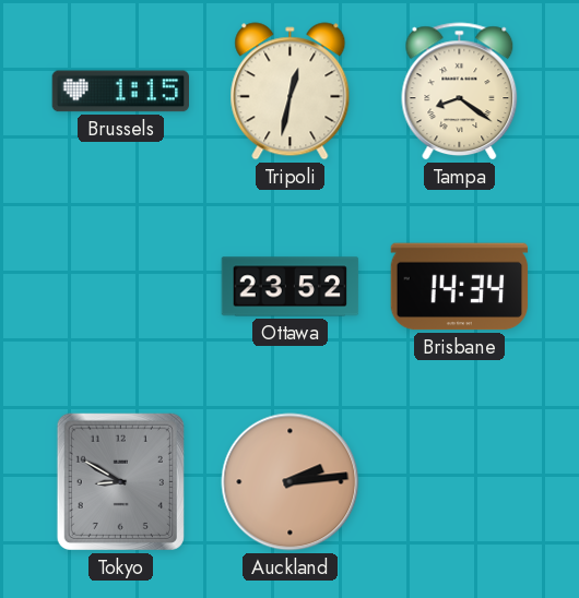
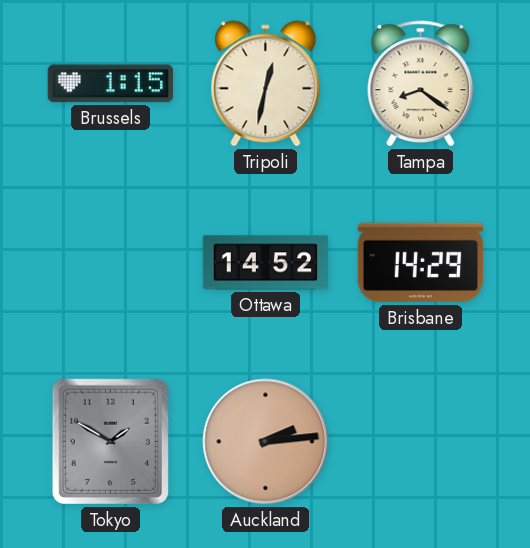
Ottawa: 23:52 -> 14:52
Brisbane: 14:34 -> 14:29
Tokyo: 8:50 -> 1:50
